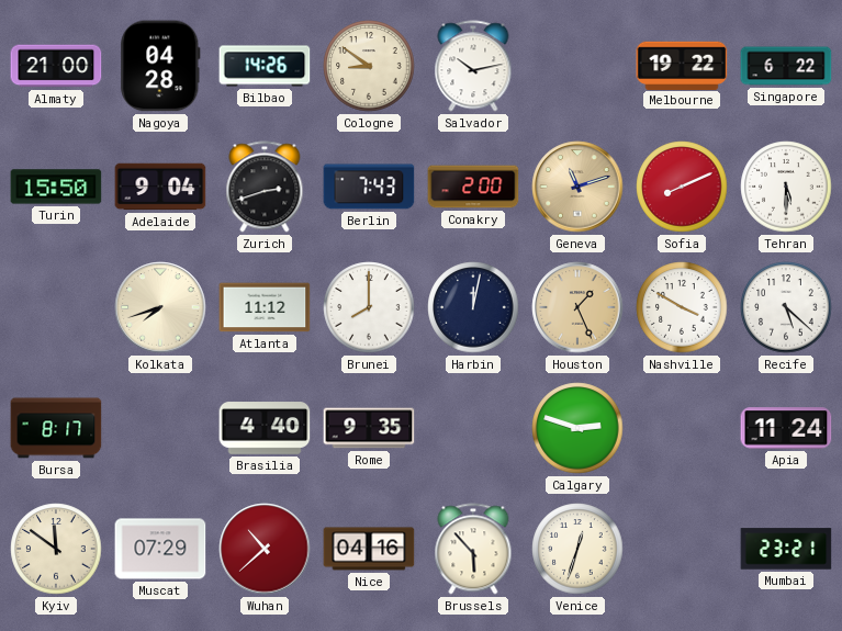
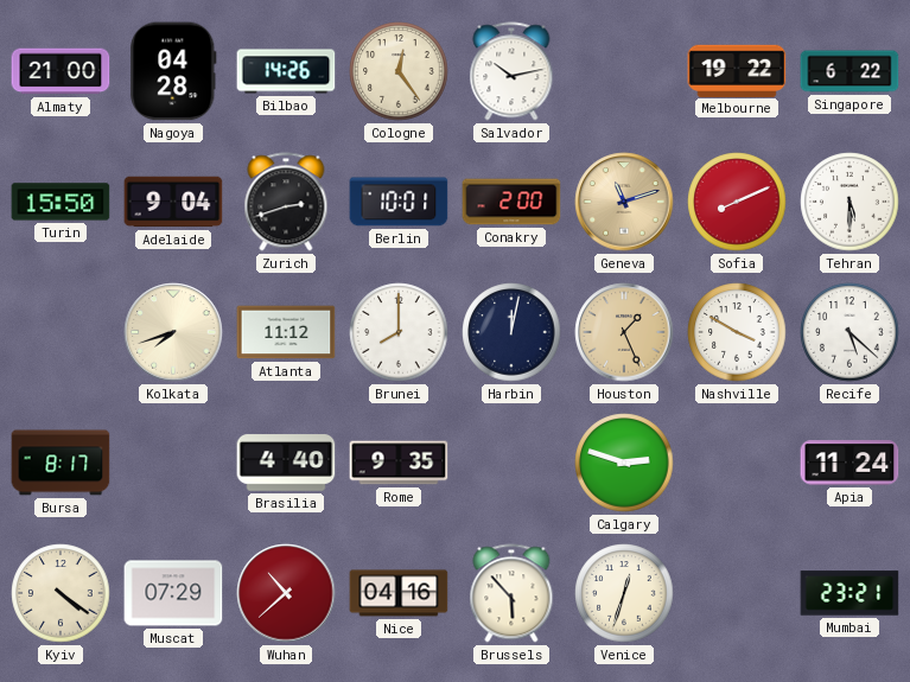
Cologne: 8:51 -> 12:24
Berlin: 7:43 -> 10:01
Kyiv: 11:51 -> 4:21
